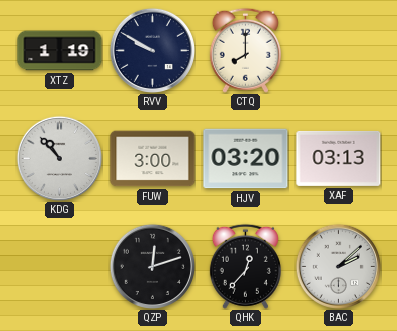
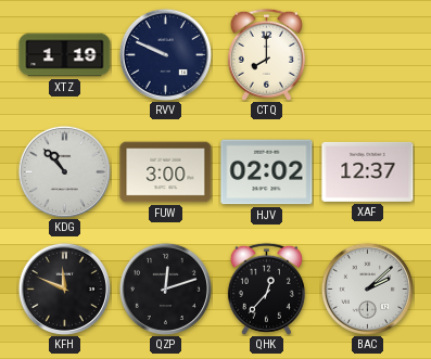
RVV: 9:50 -> 9:49
HJV: 03:20 -> 02:02
XAF: 03:13 -> 12:37
KFH: none -> 11:49
